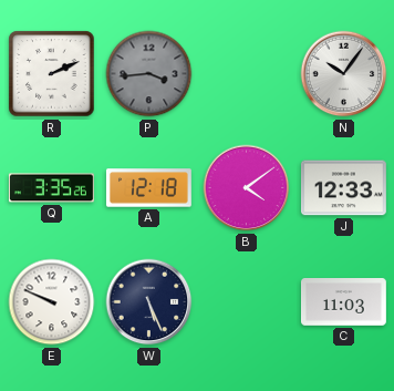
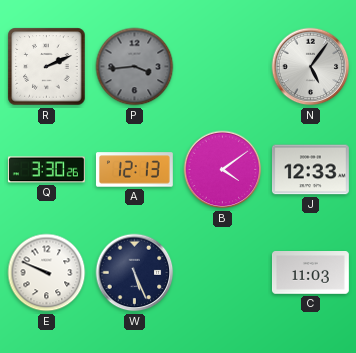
N: 10:06 -> 5:06
Q: 3:35 -> 3:30
A: 12:18 -> 12:13
